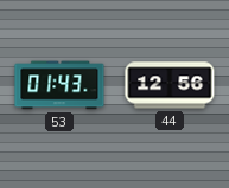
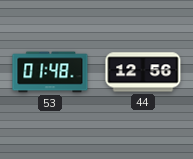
53: 01:43 -> 01:48
